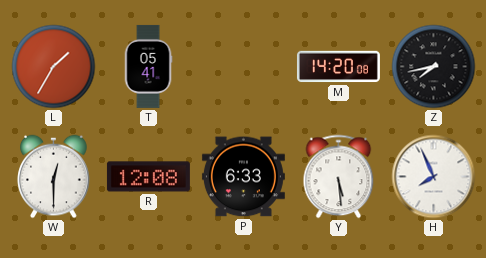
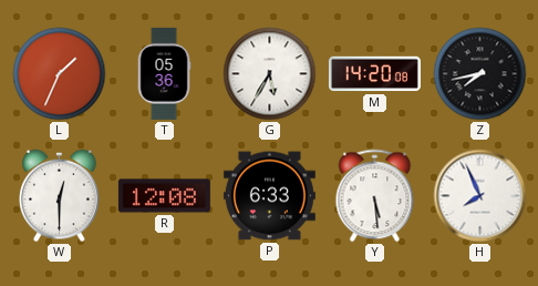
L: 1:35 -> 1:34
T: 05:41 -> 05:36
G: none -> 5:35
